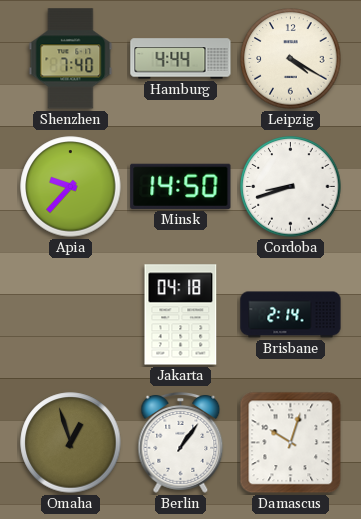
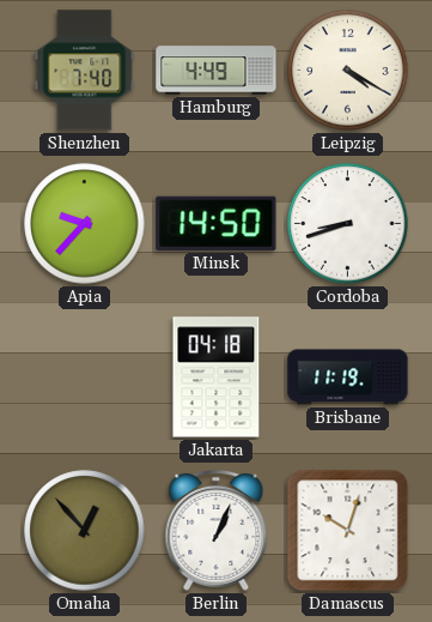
Hamburg: 4:44 -> 4:49
Brisbane: 2:14 -> 11:19
Omaha: 12:57 -> 12:53
Berlin: 1:06 -> 1:04
